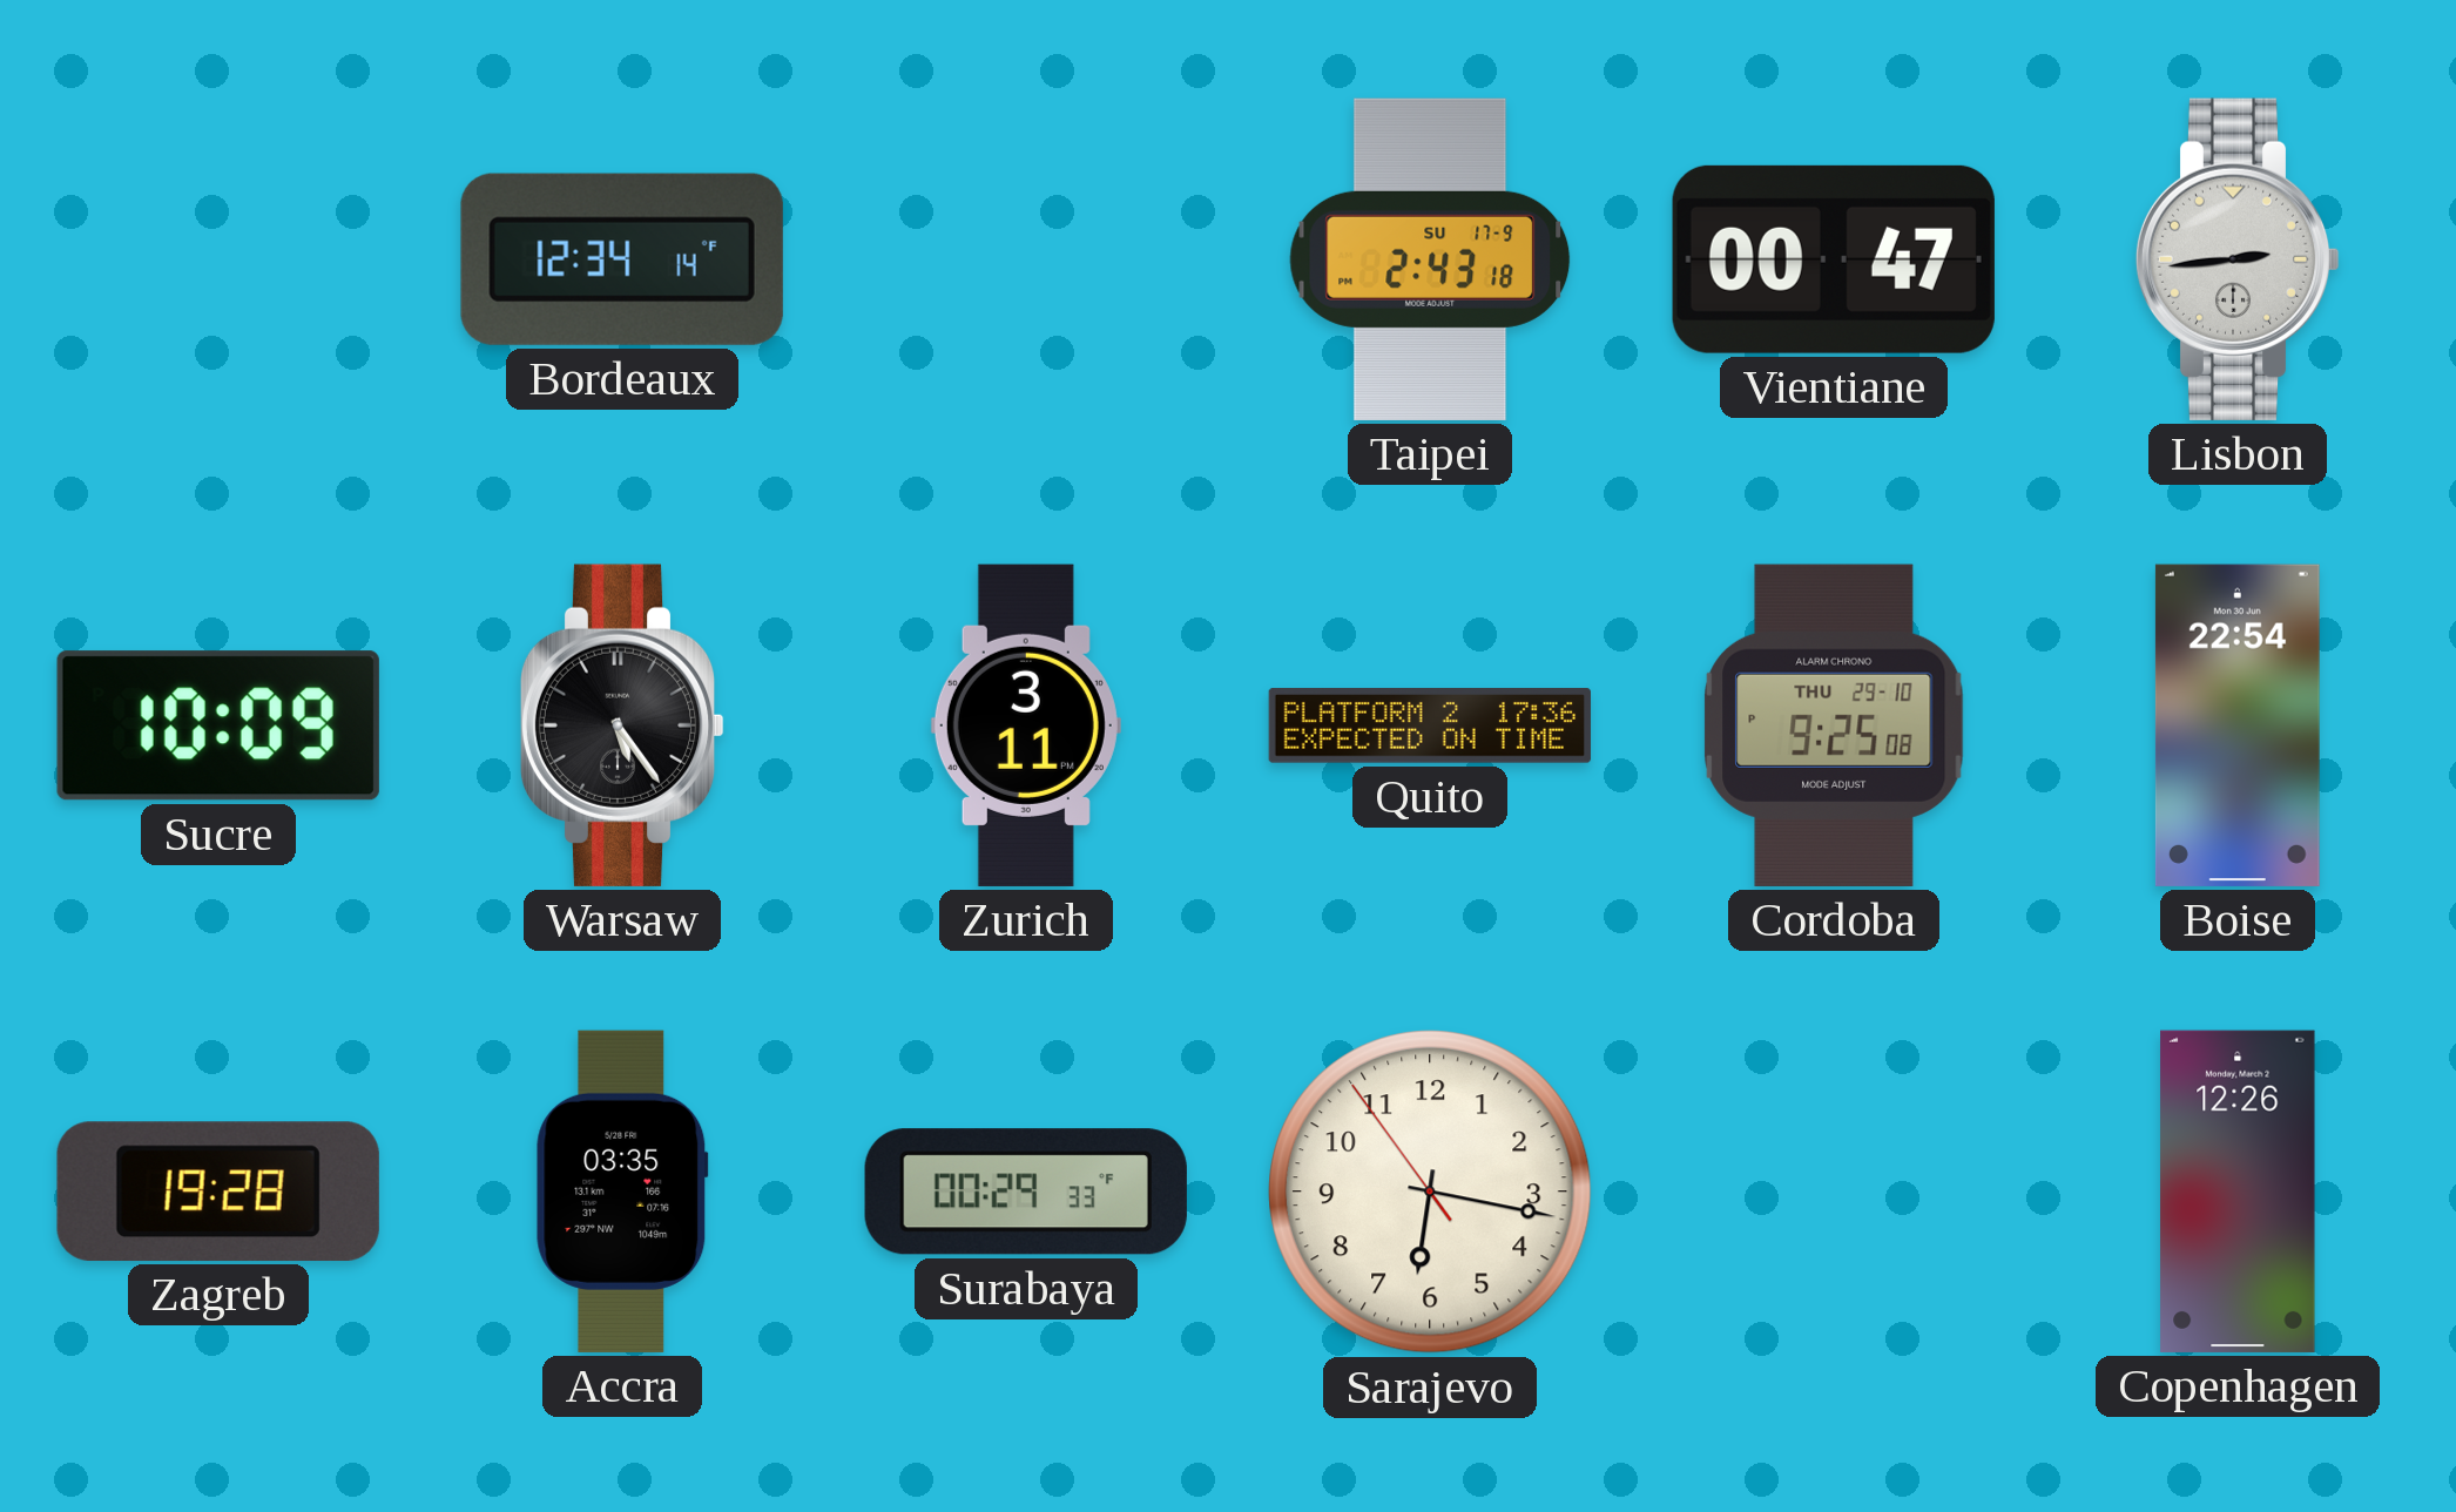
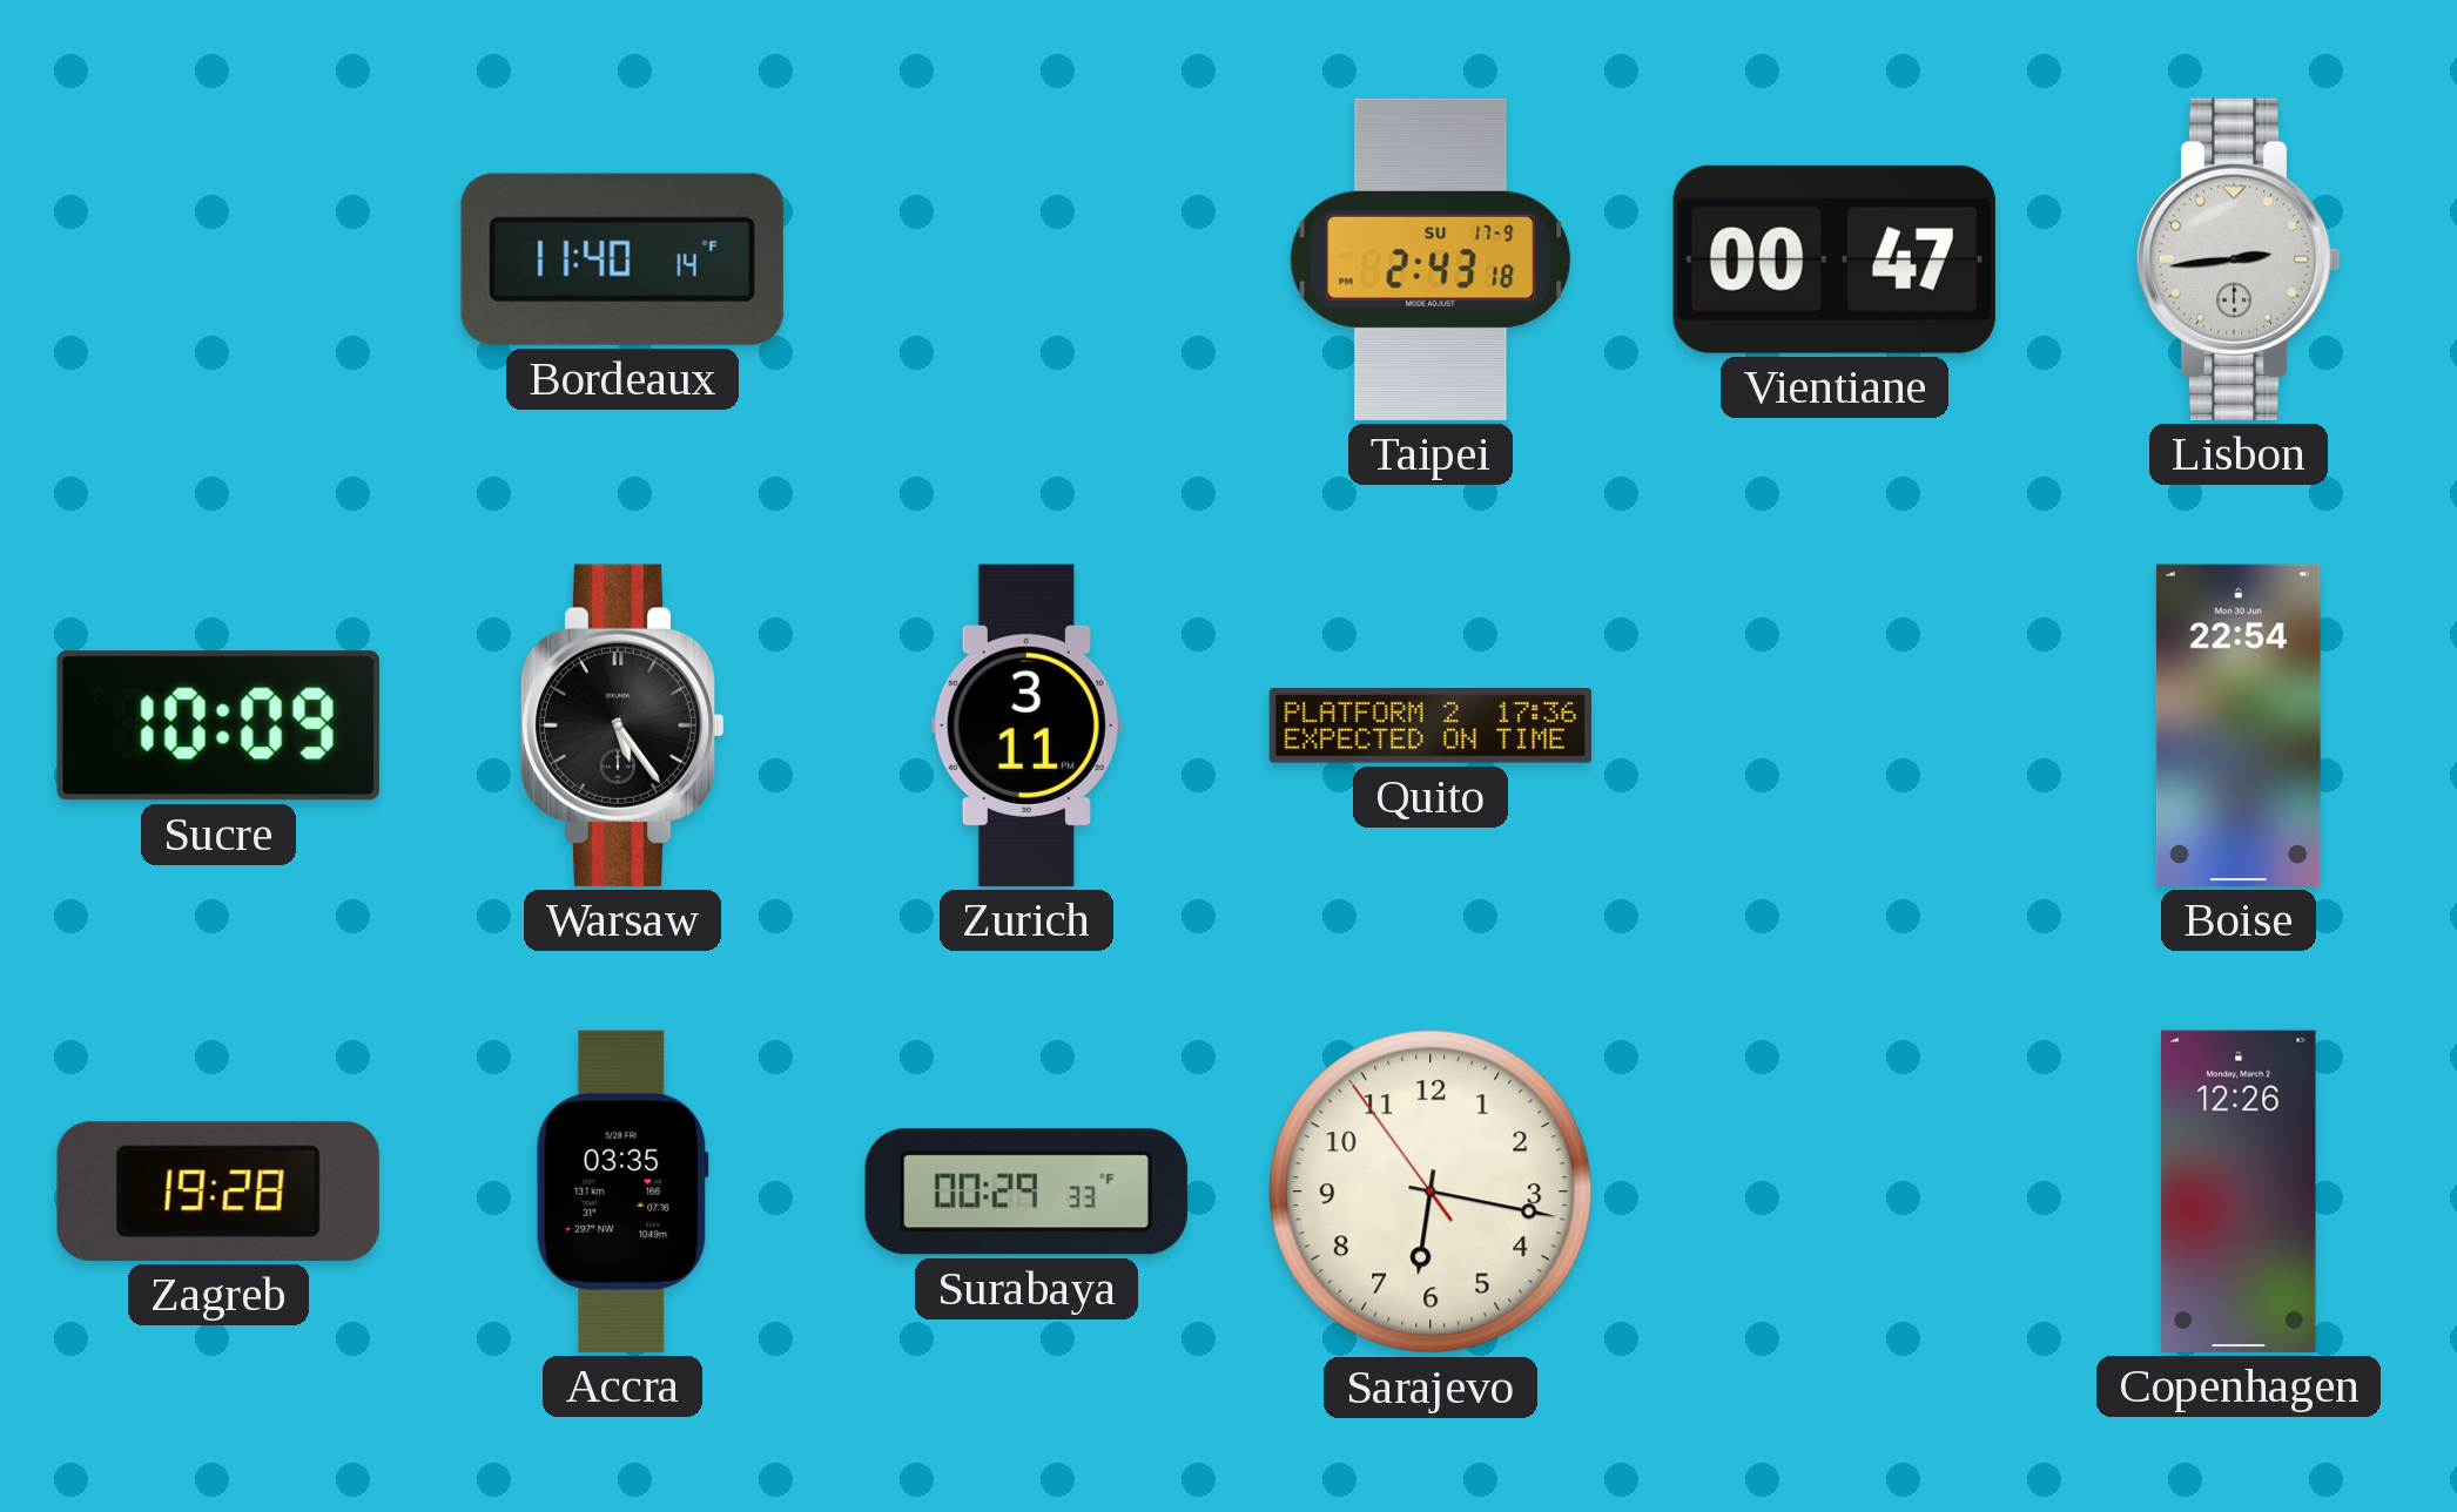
Bordeaux: 12:34 -> 11:40
Cordoba: 9:25 -> none
